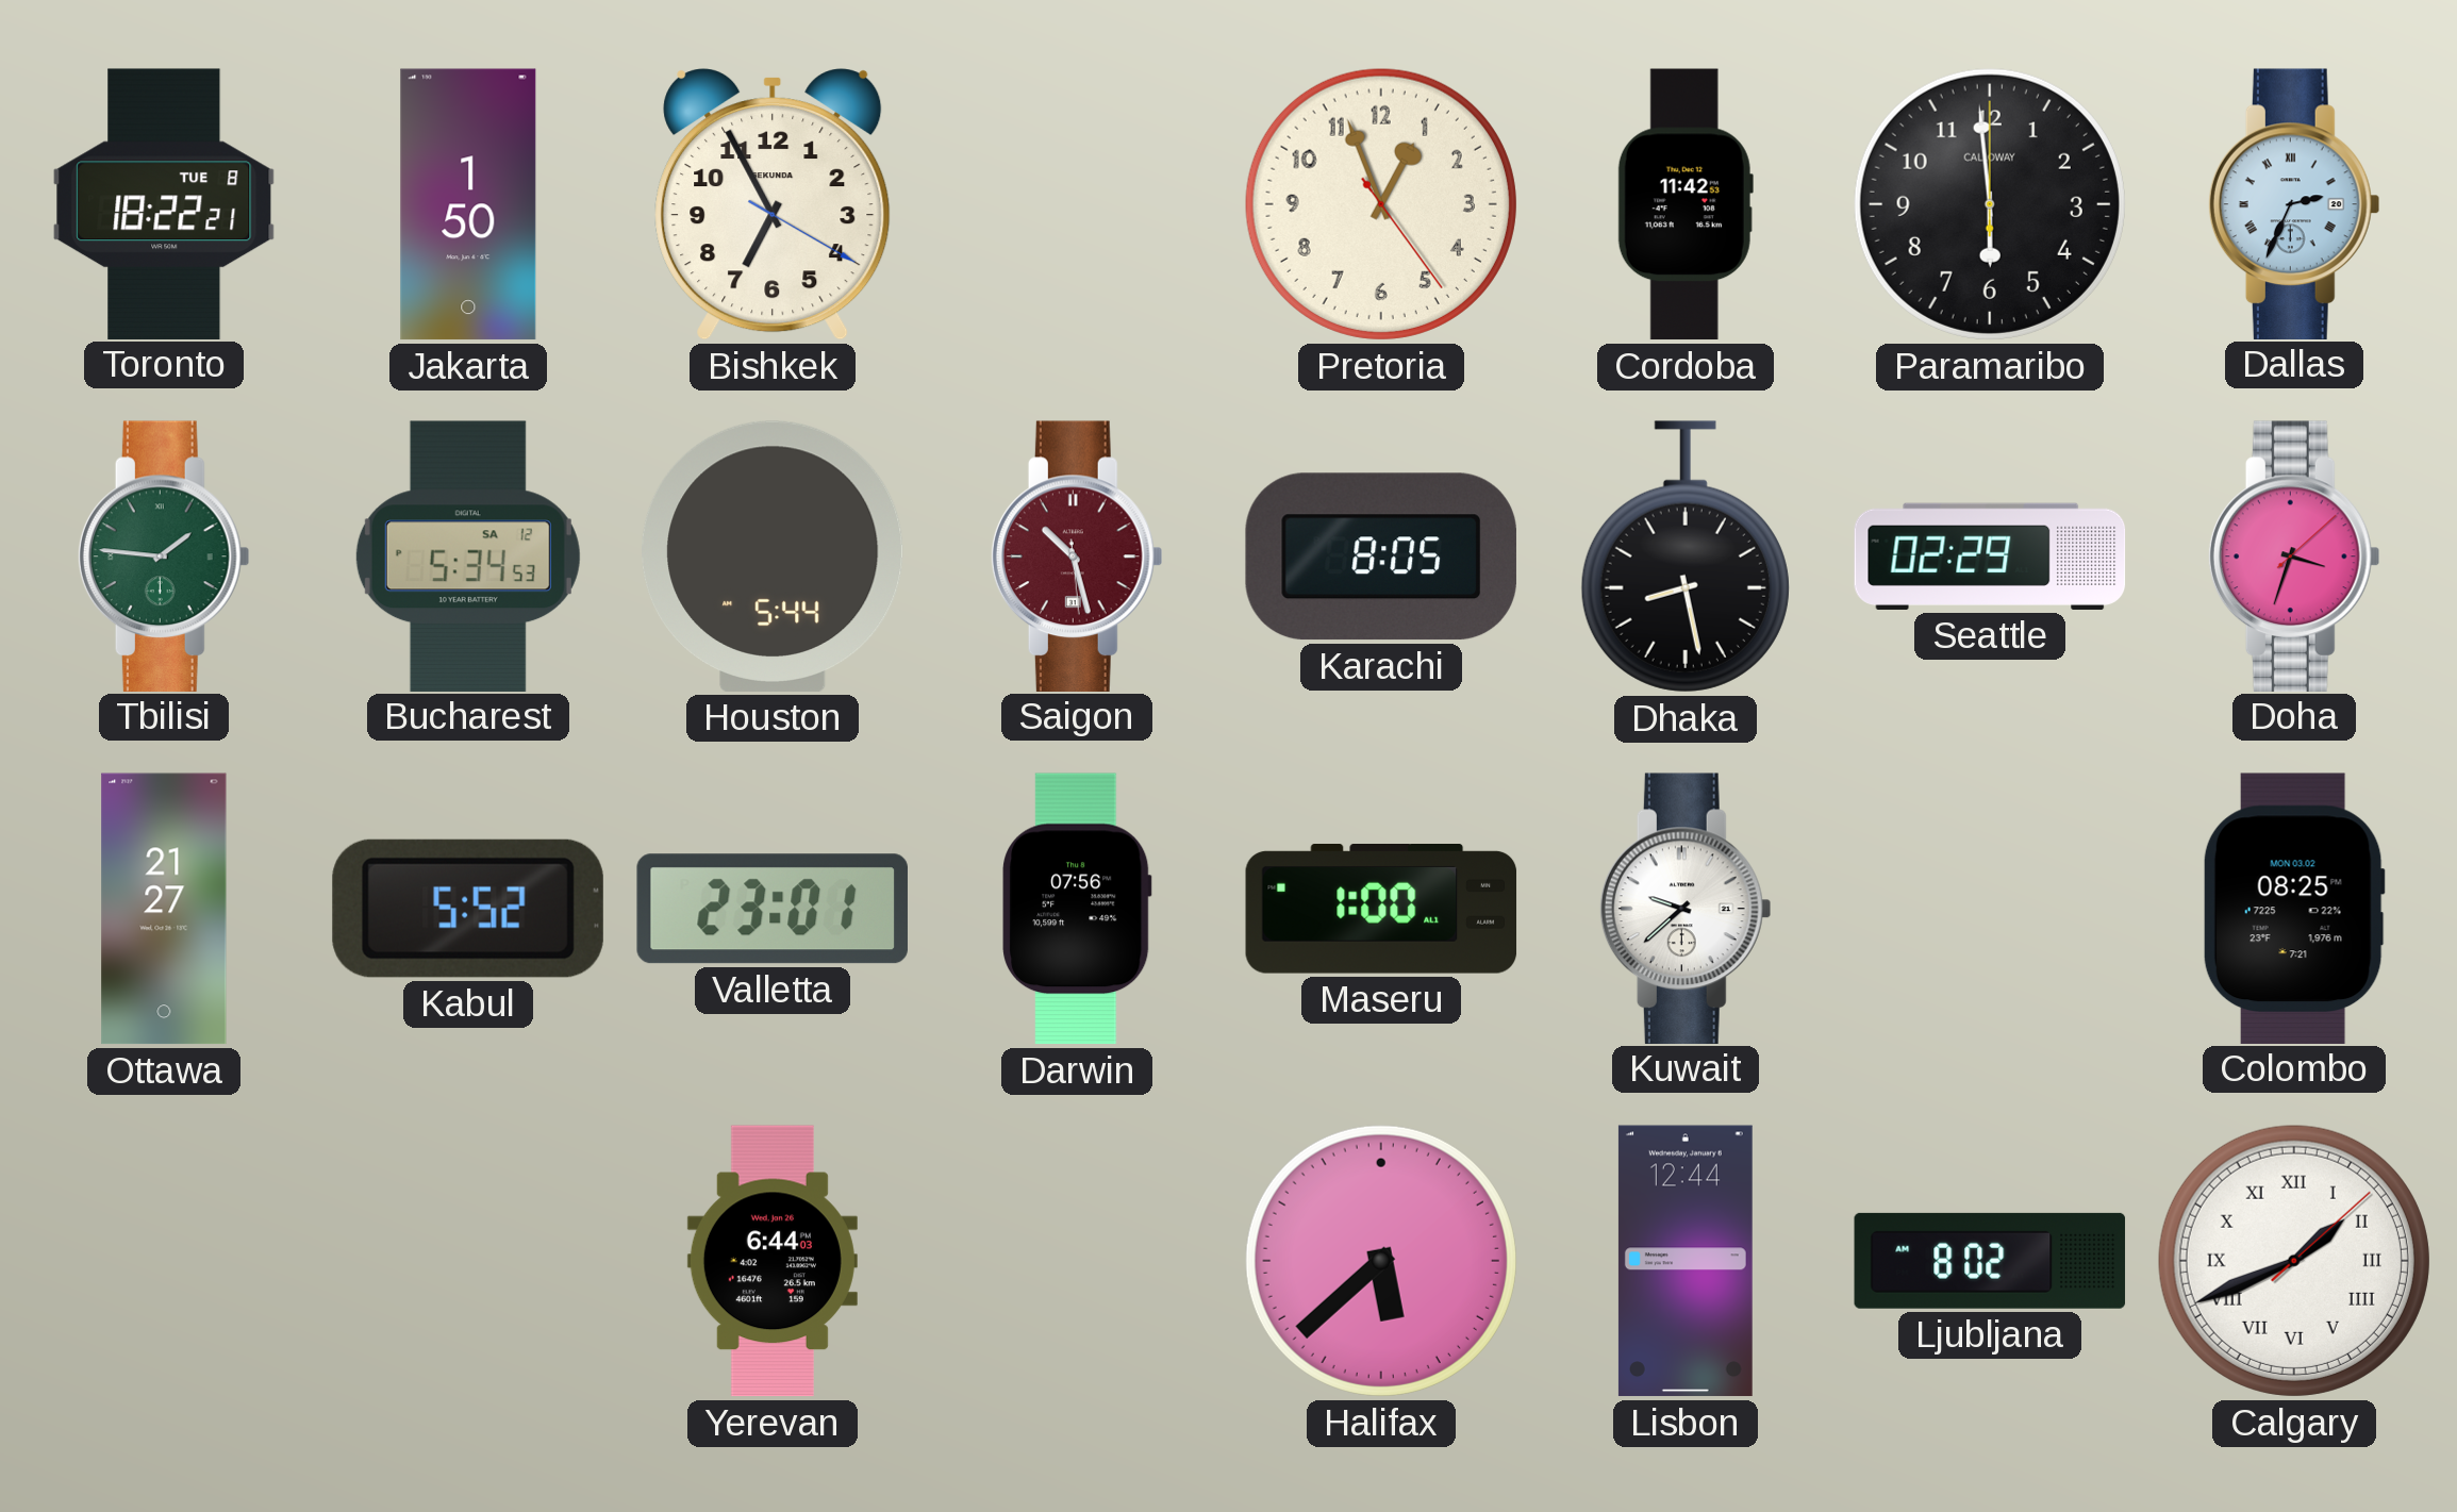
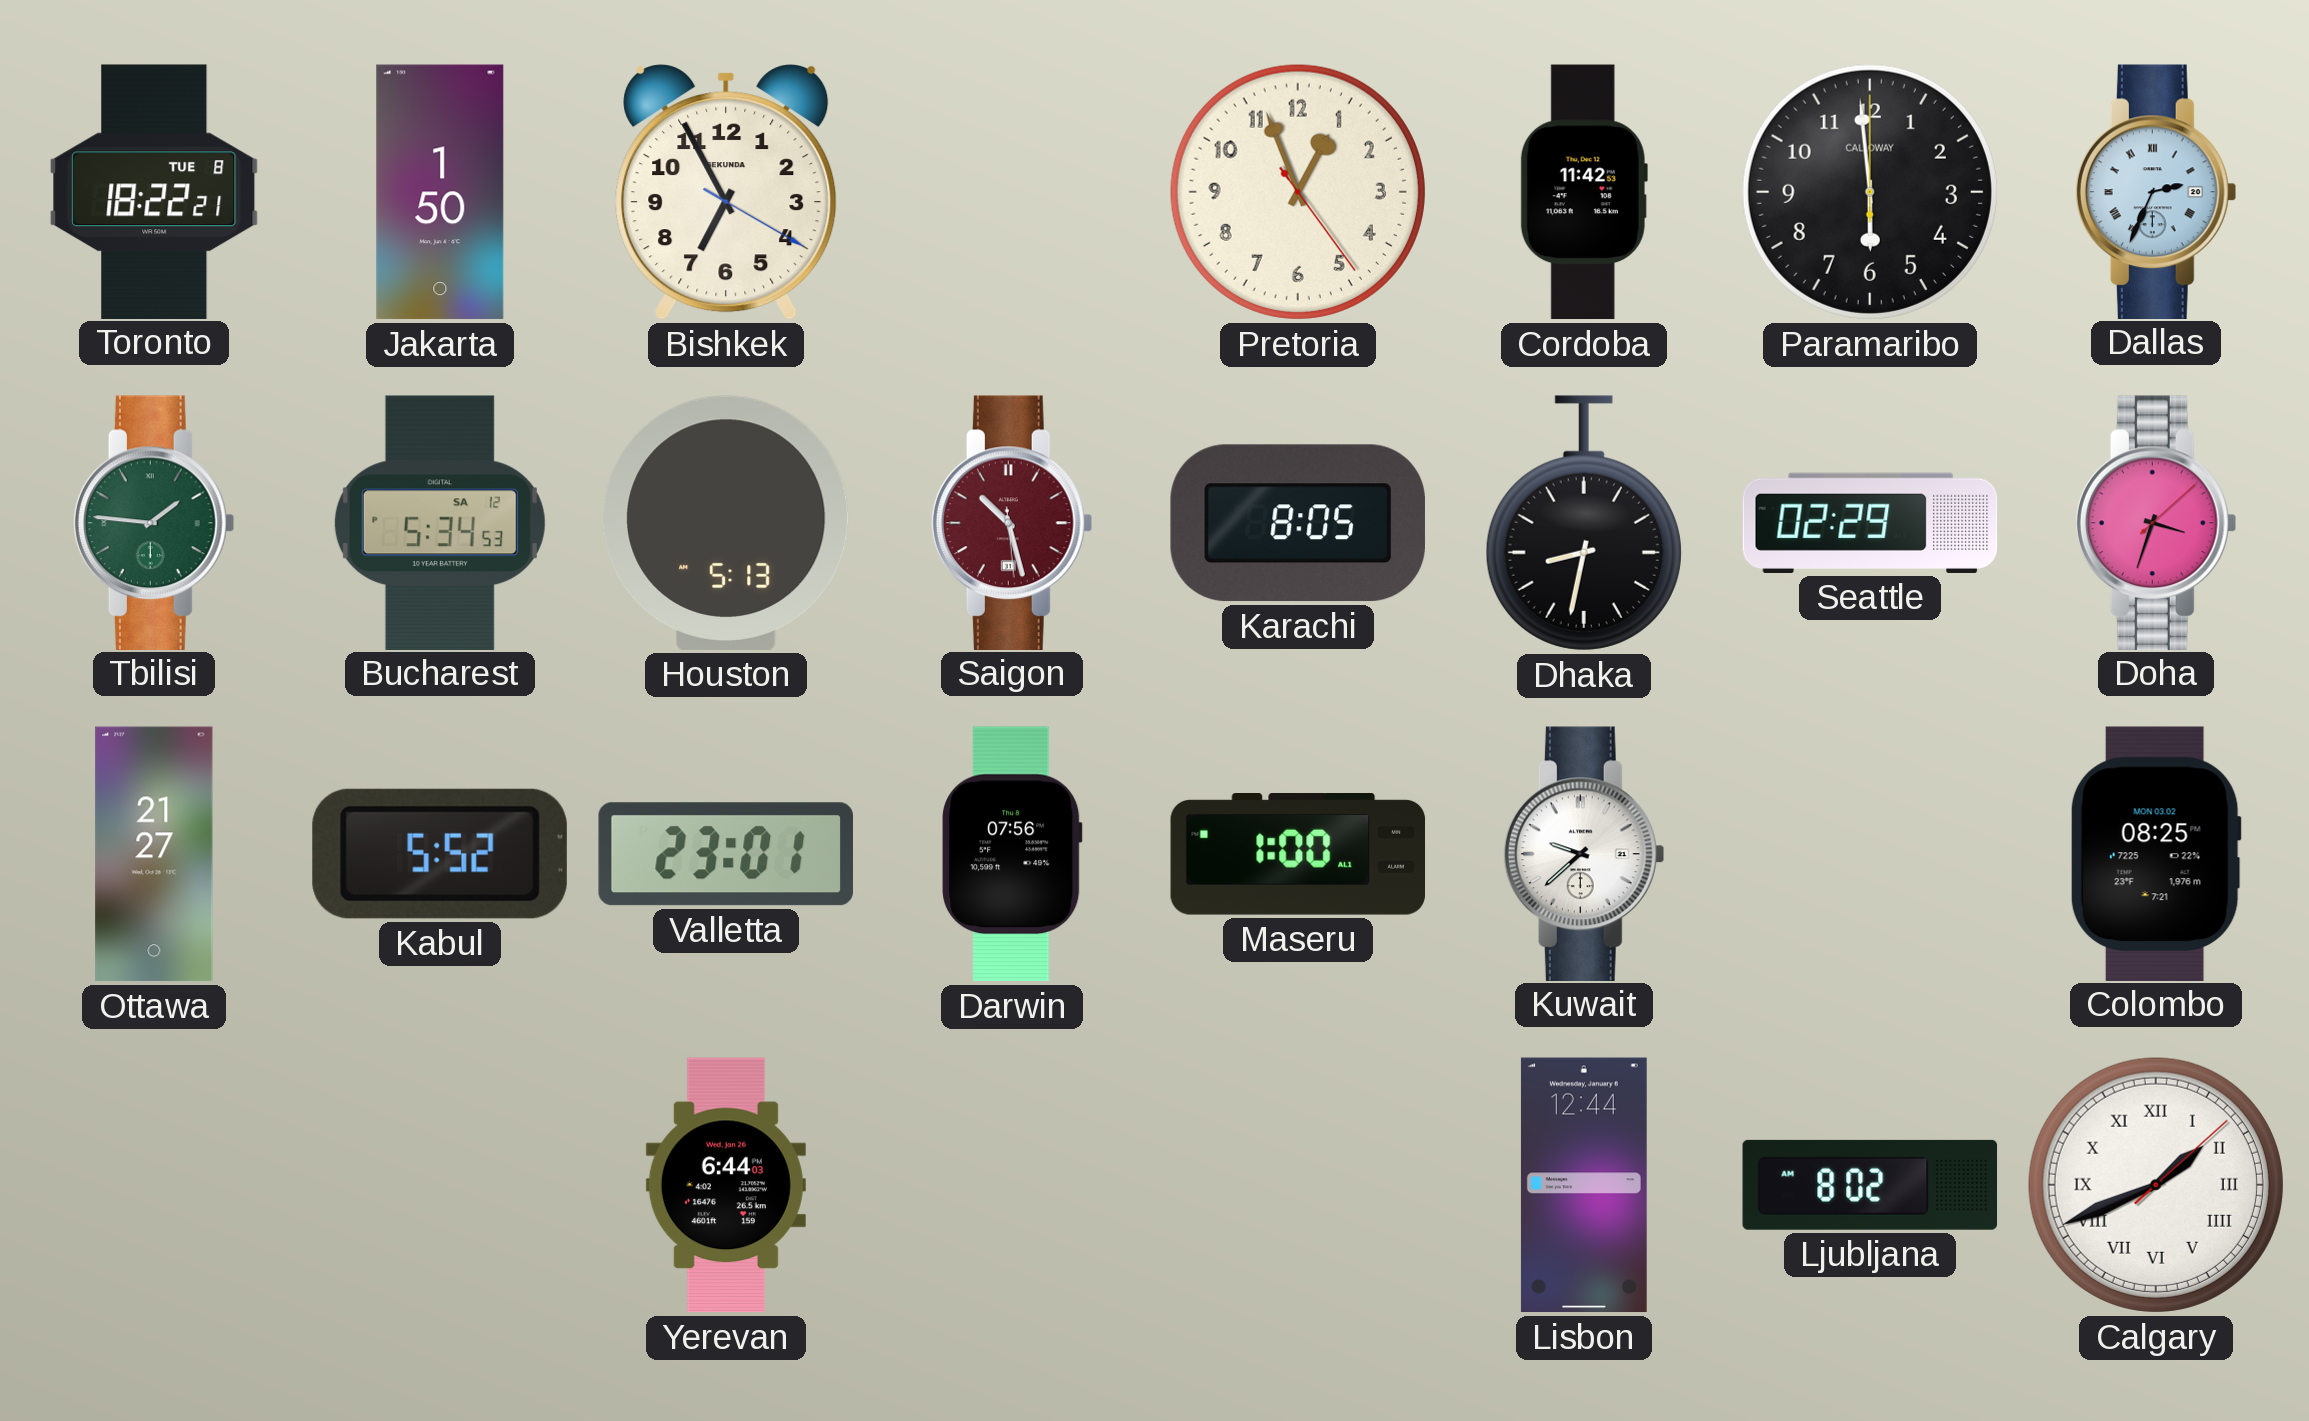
Houston: 5:44 -> 5:13
Dhaka: 8:28 -> 8:32
Halifax: 5:38 -> none
